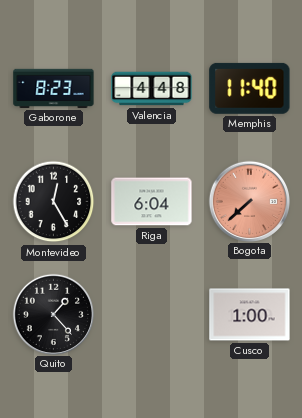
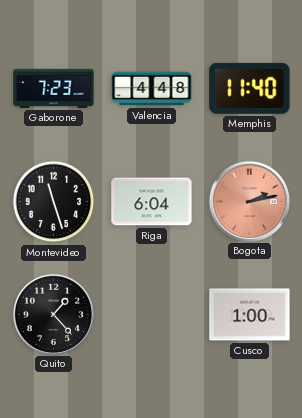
Gaborone: 8:23 -> 7:23
Montevideo: 12:25 -> 11:27
Bogota: 7:38 -> 2:13
